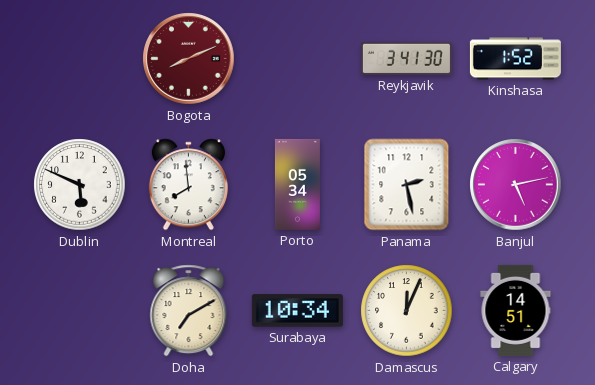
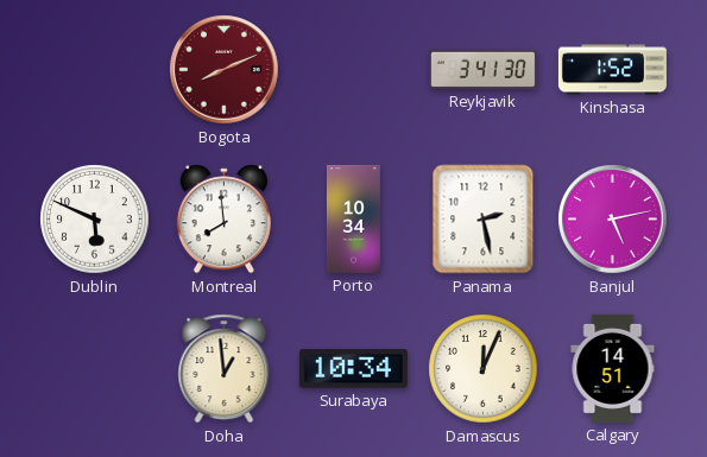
Porto: 05:34 -> 10:34
Doha: 7:10 -> 12:59
